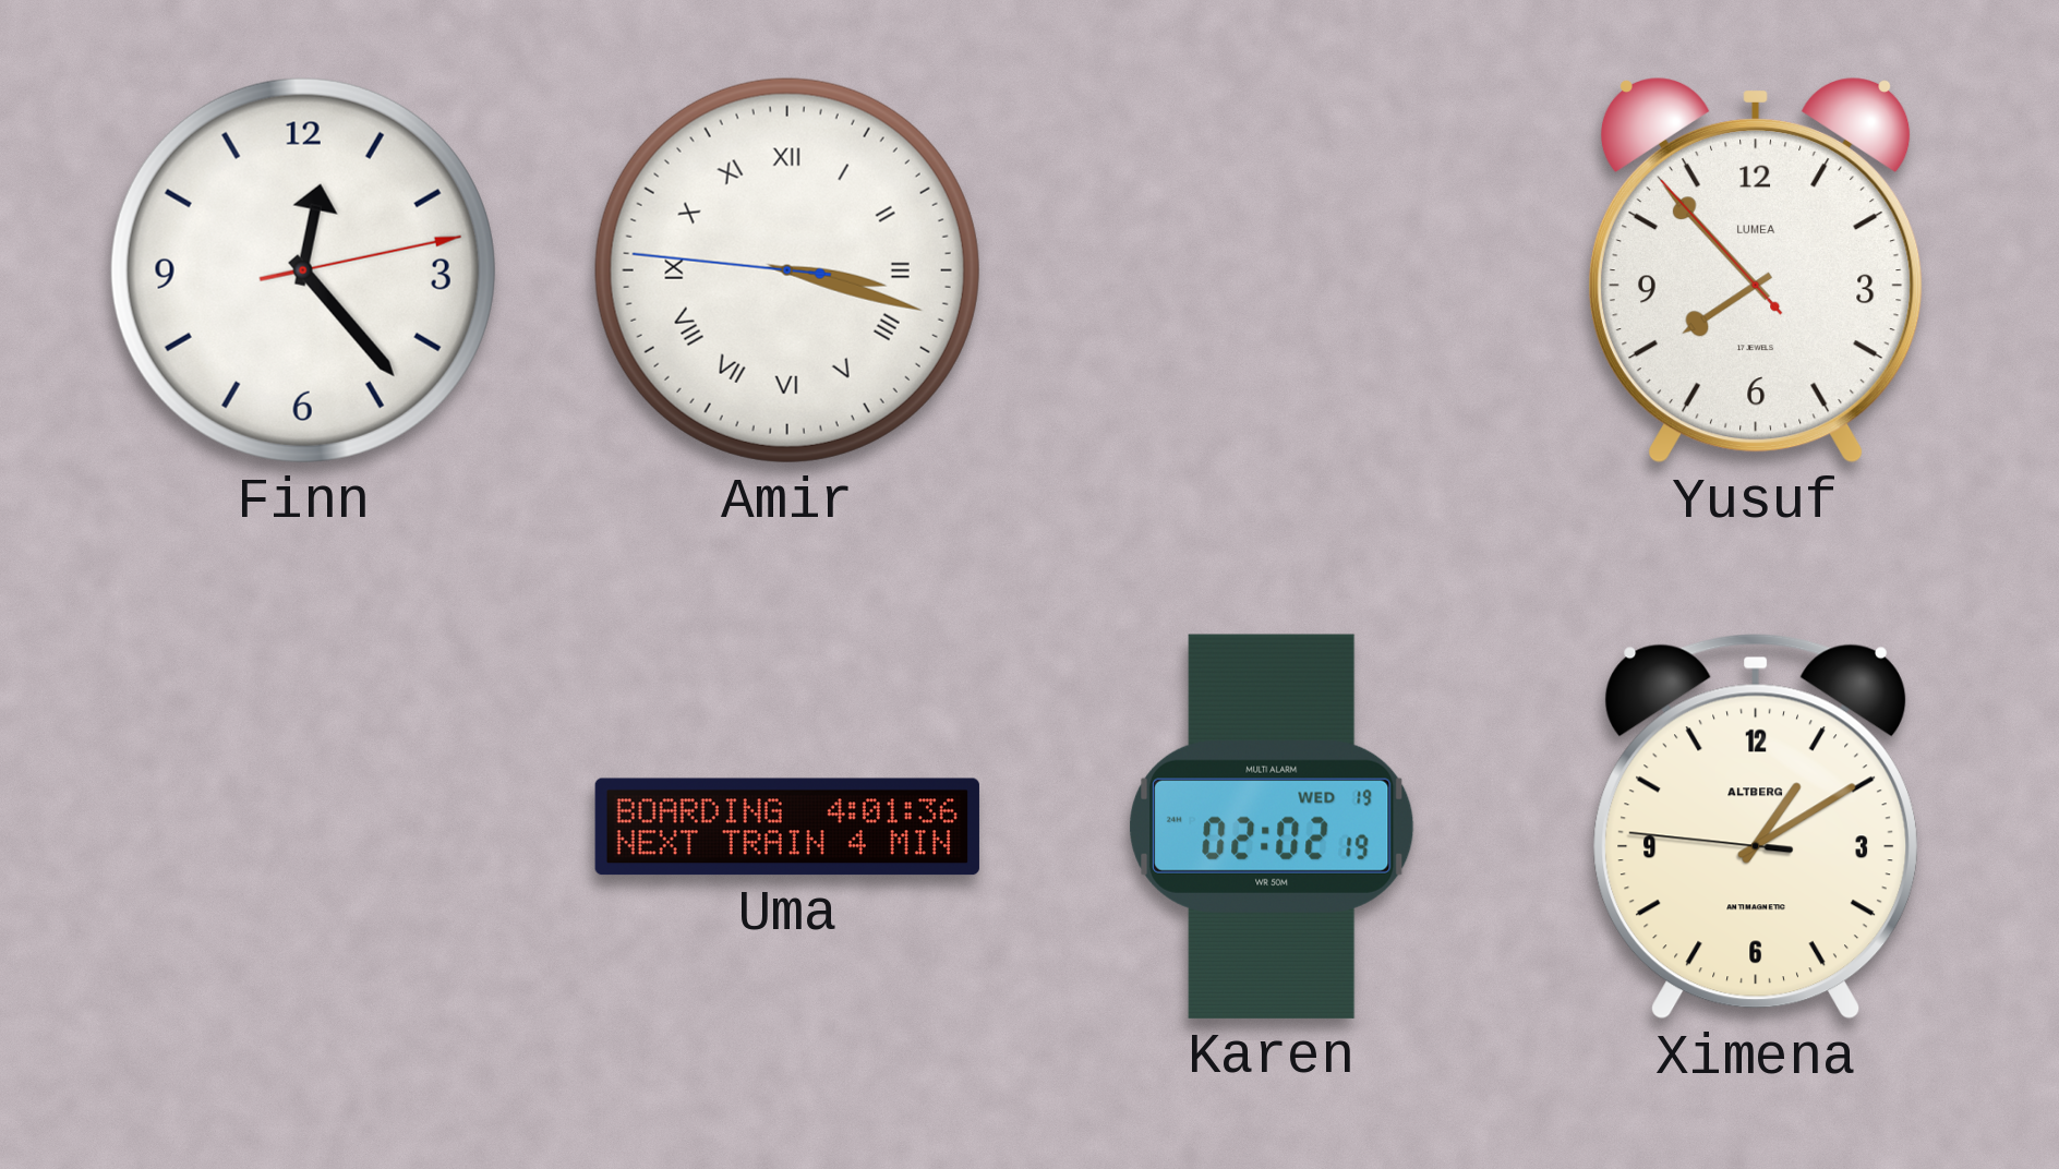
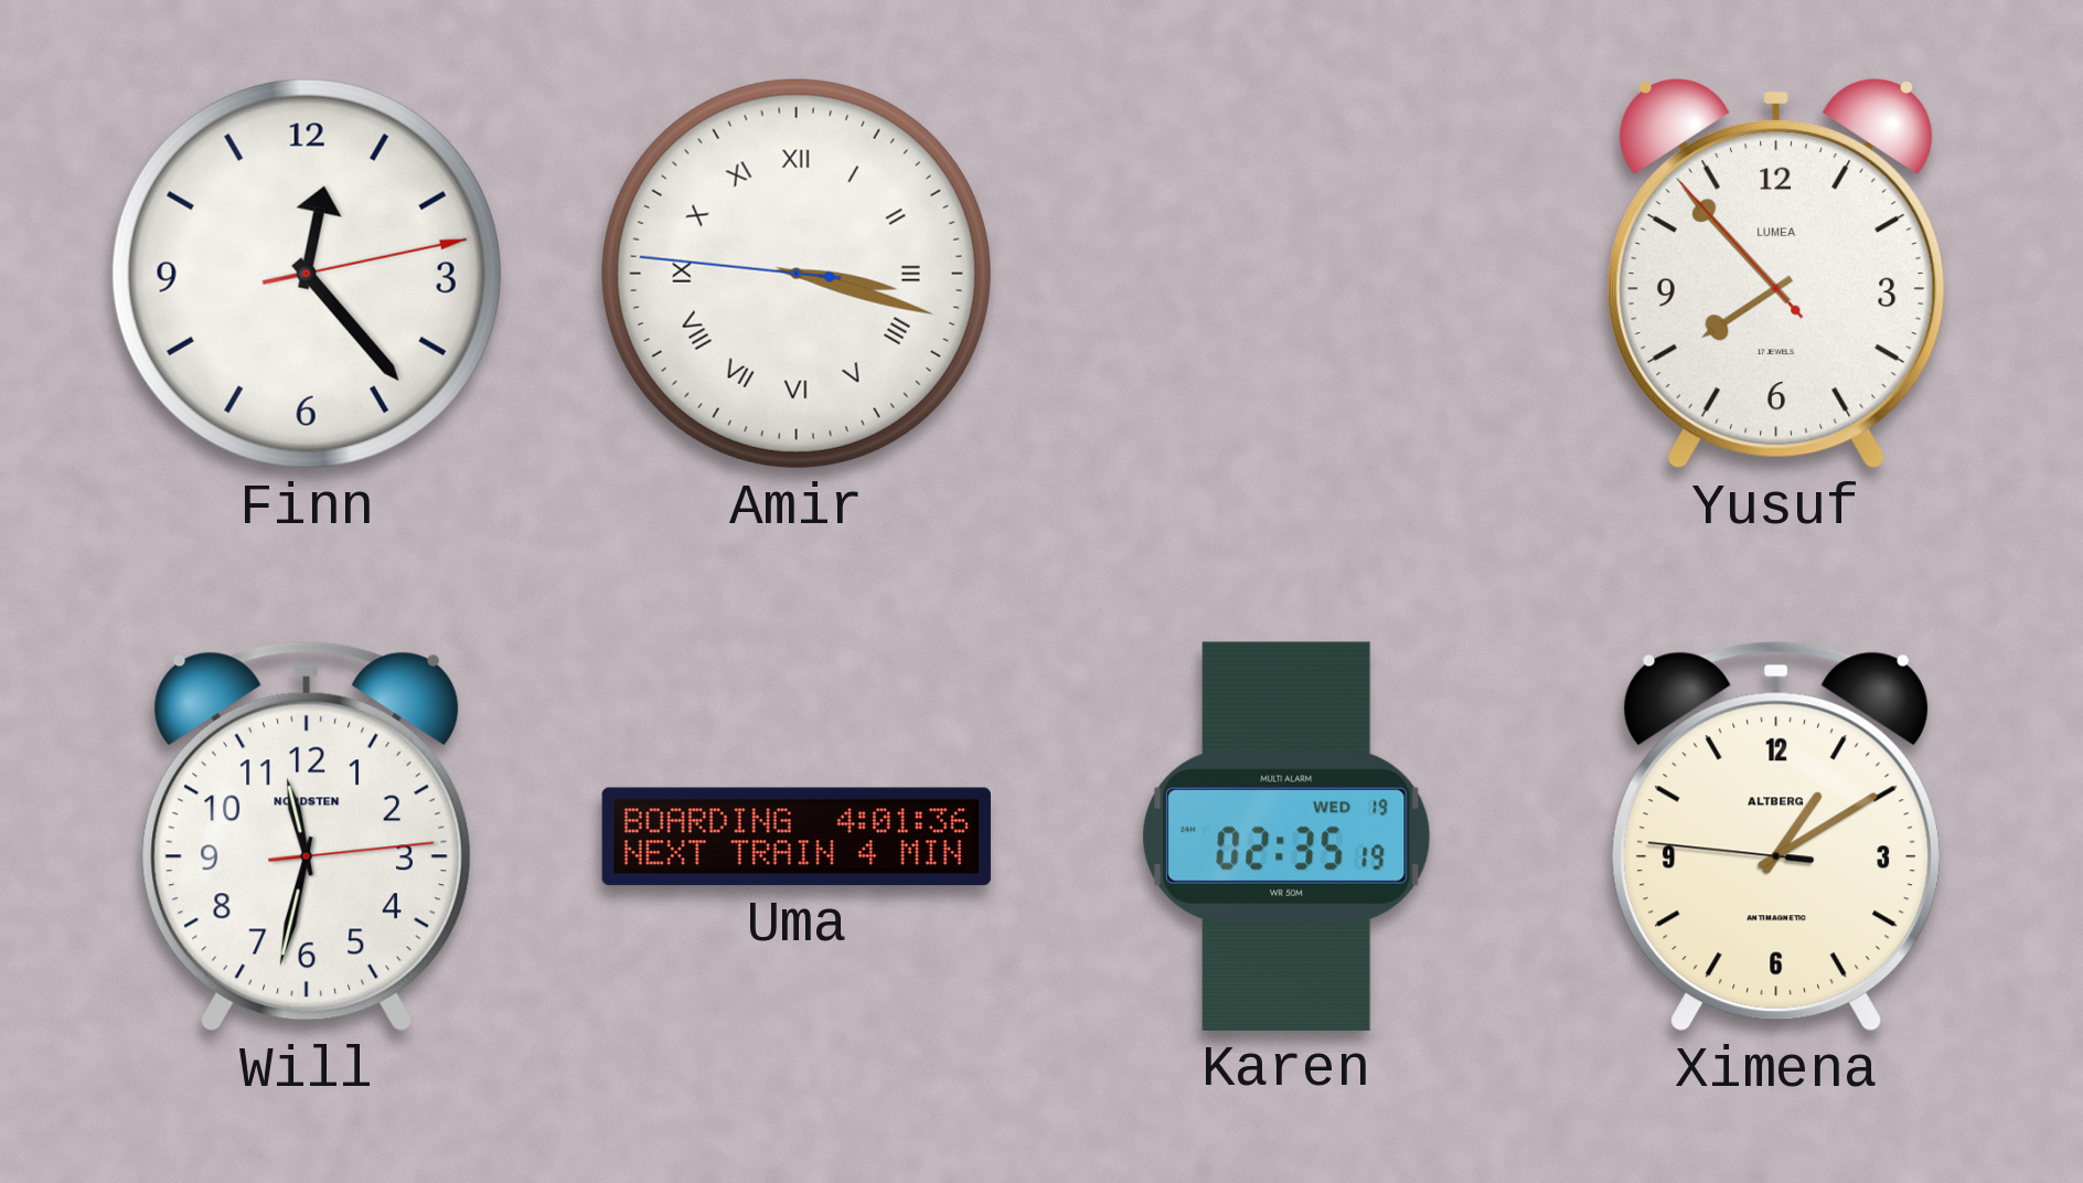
Will: none -> 11:32
Karen: 02:02 -> 02:35
